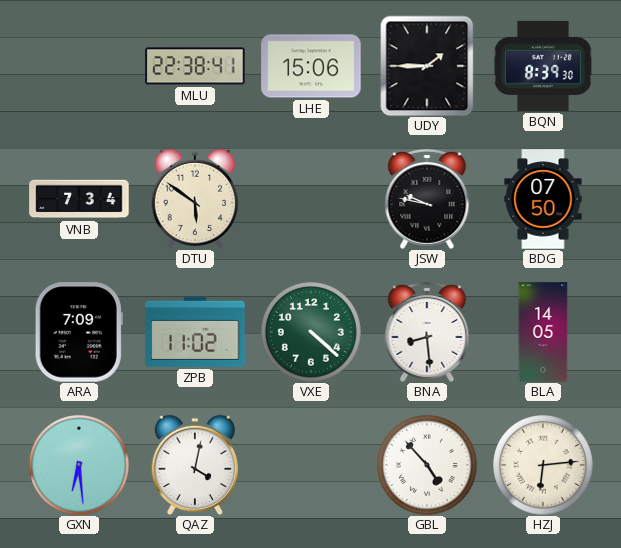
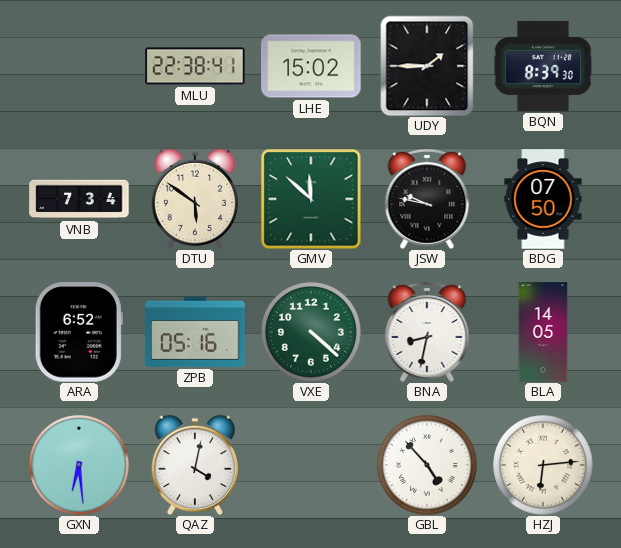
LHE: 15:06 -> 15:02
GMV: none -> 11:52
ARA: 7:09 -> 6:52
ZPB: 11:02 -> 05:16
BNA: 8:29 -> 8:32
